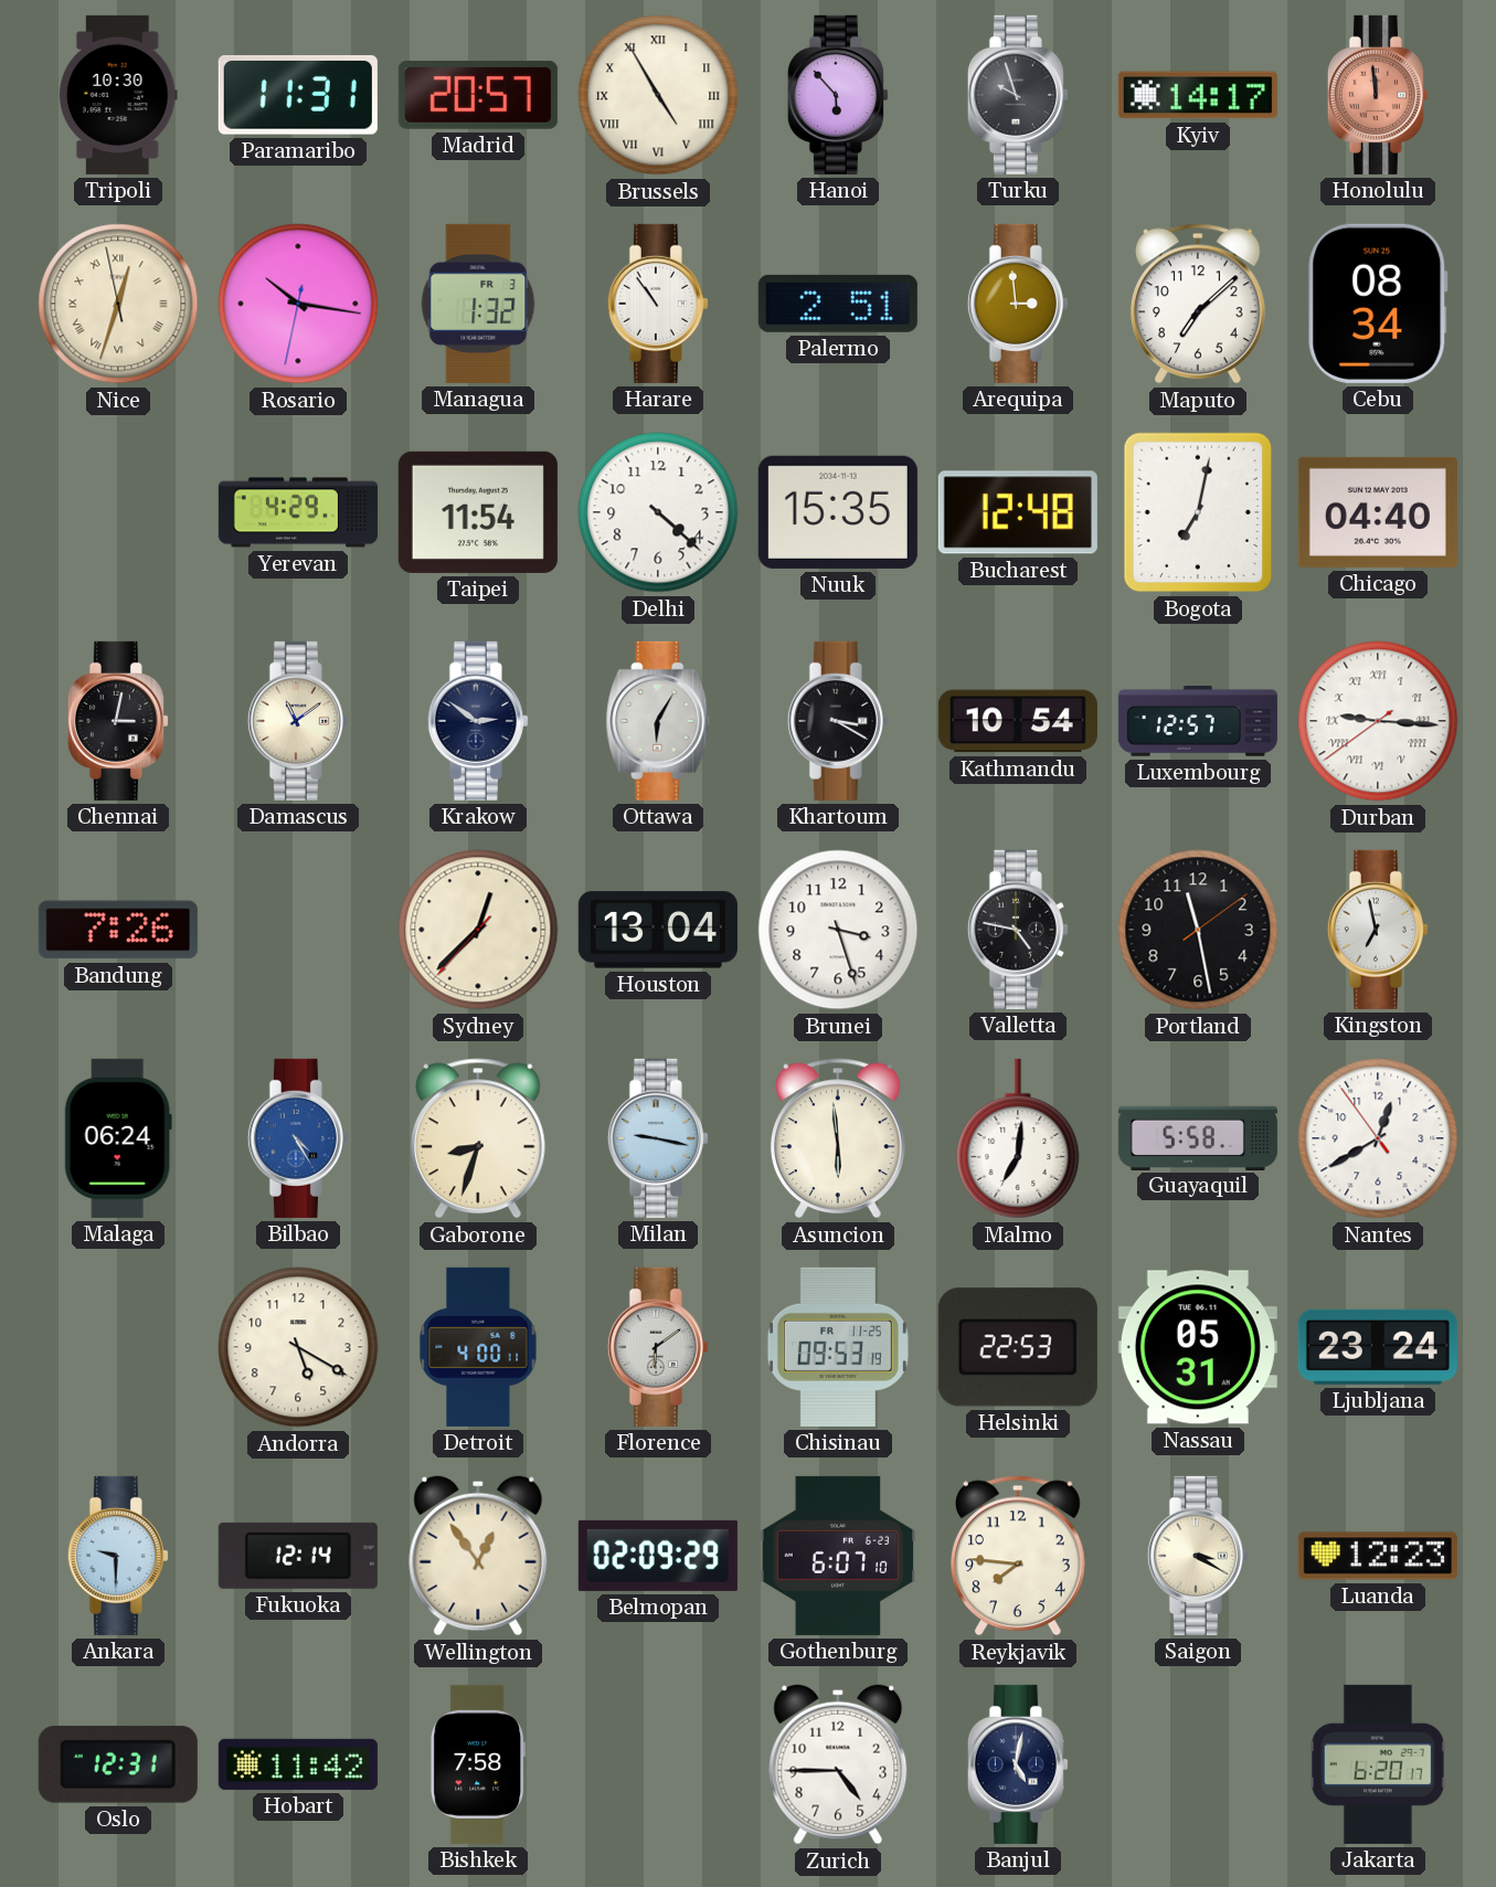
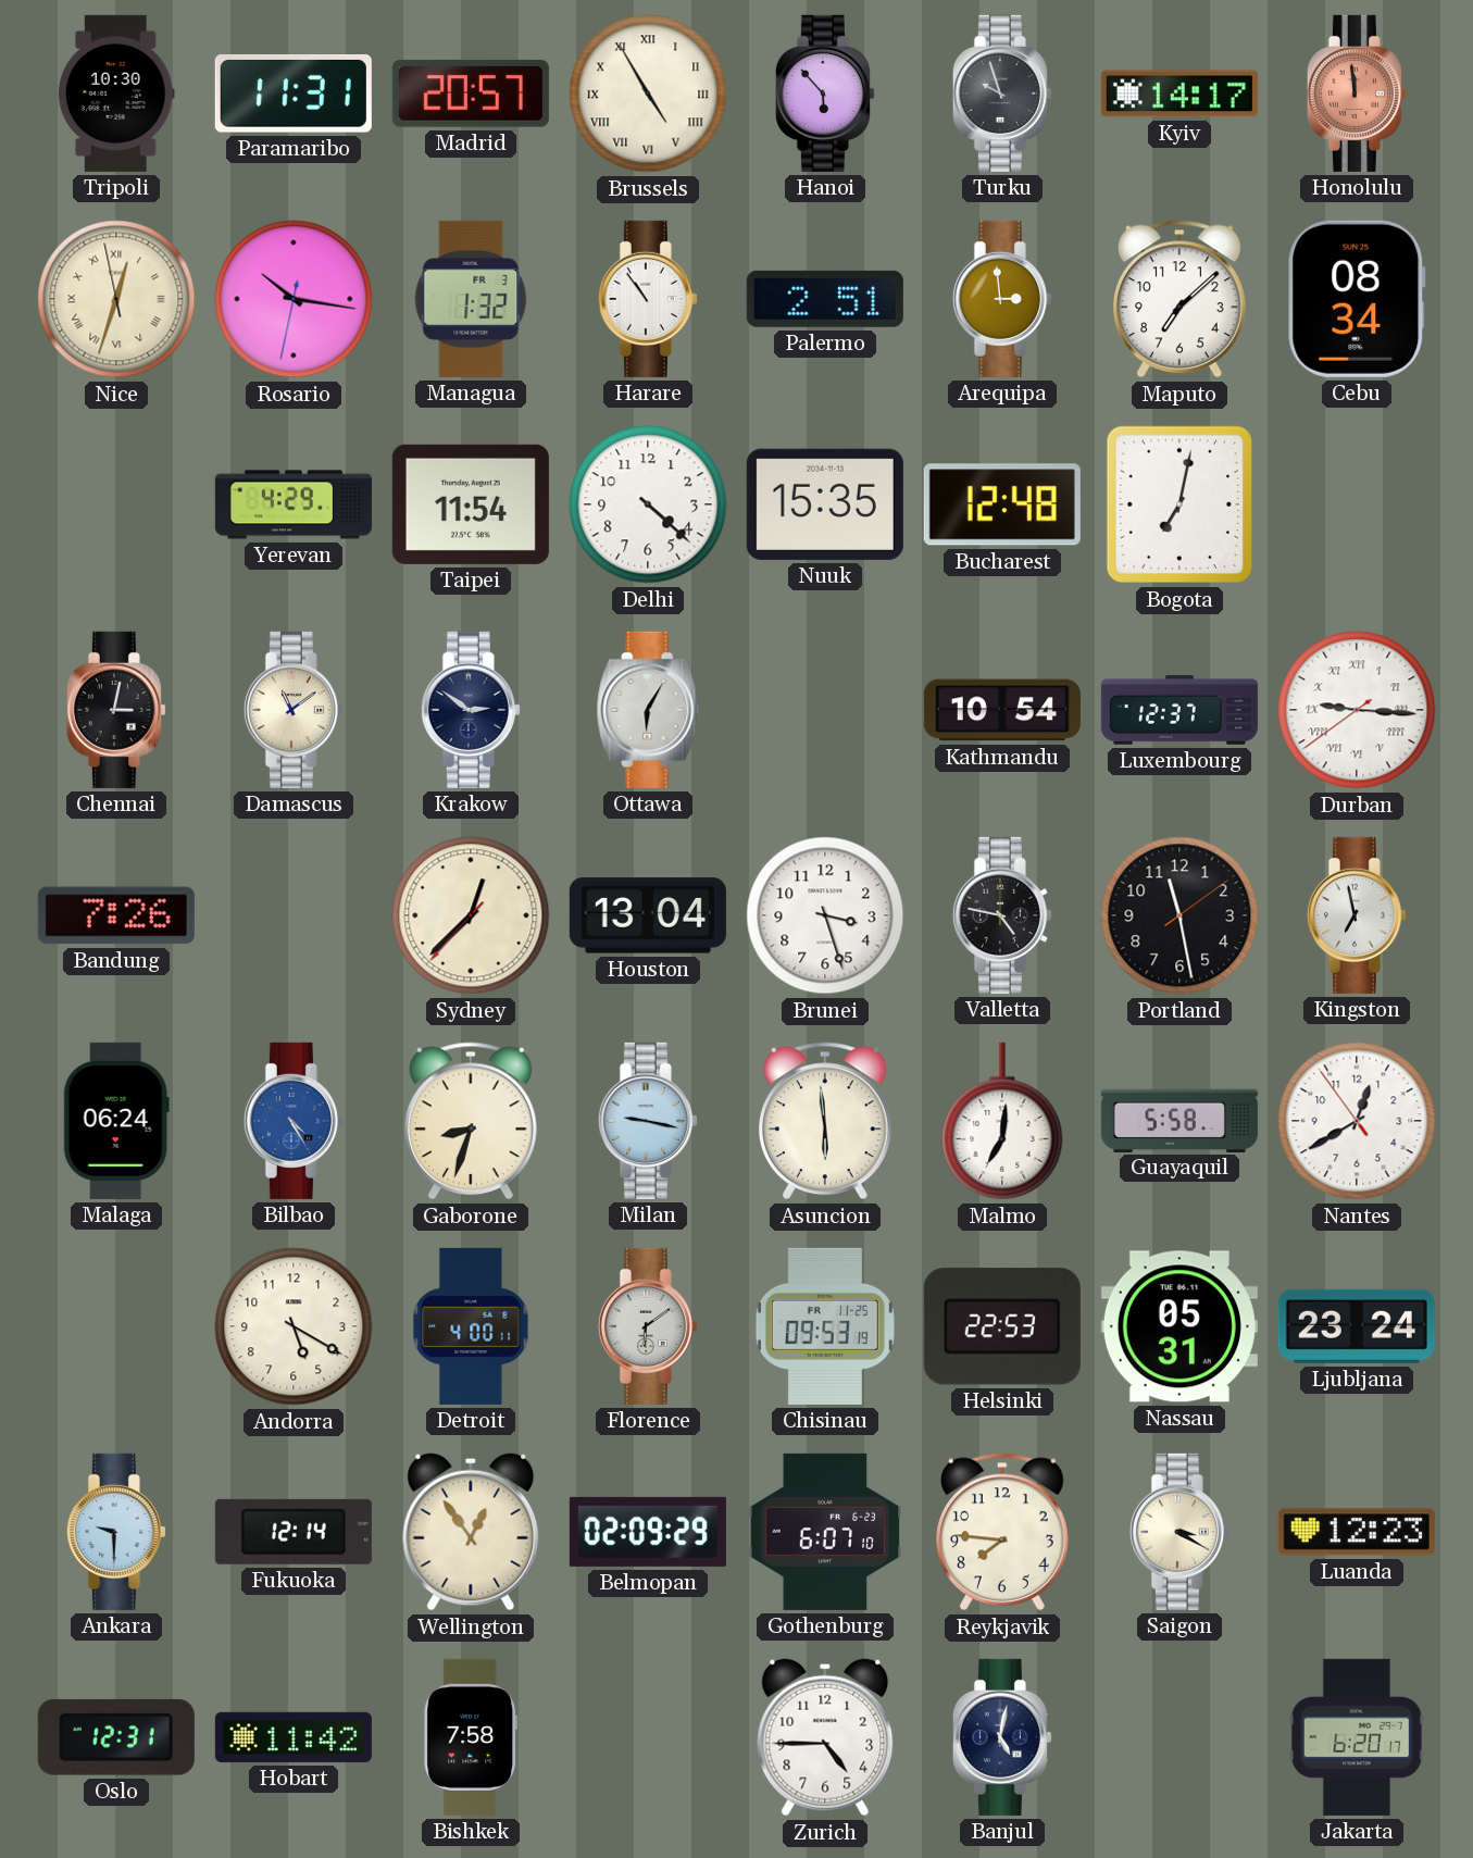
Chicago: 04:40 -> none
Khartoum: 3:20 -> none
Luxembourg: 12:57 -> 12:37
